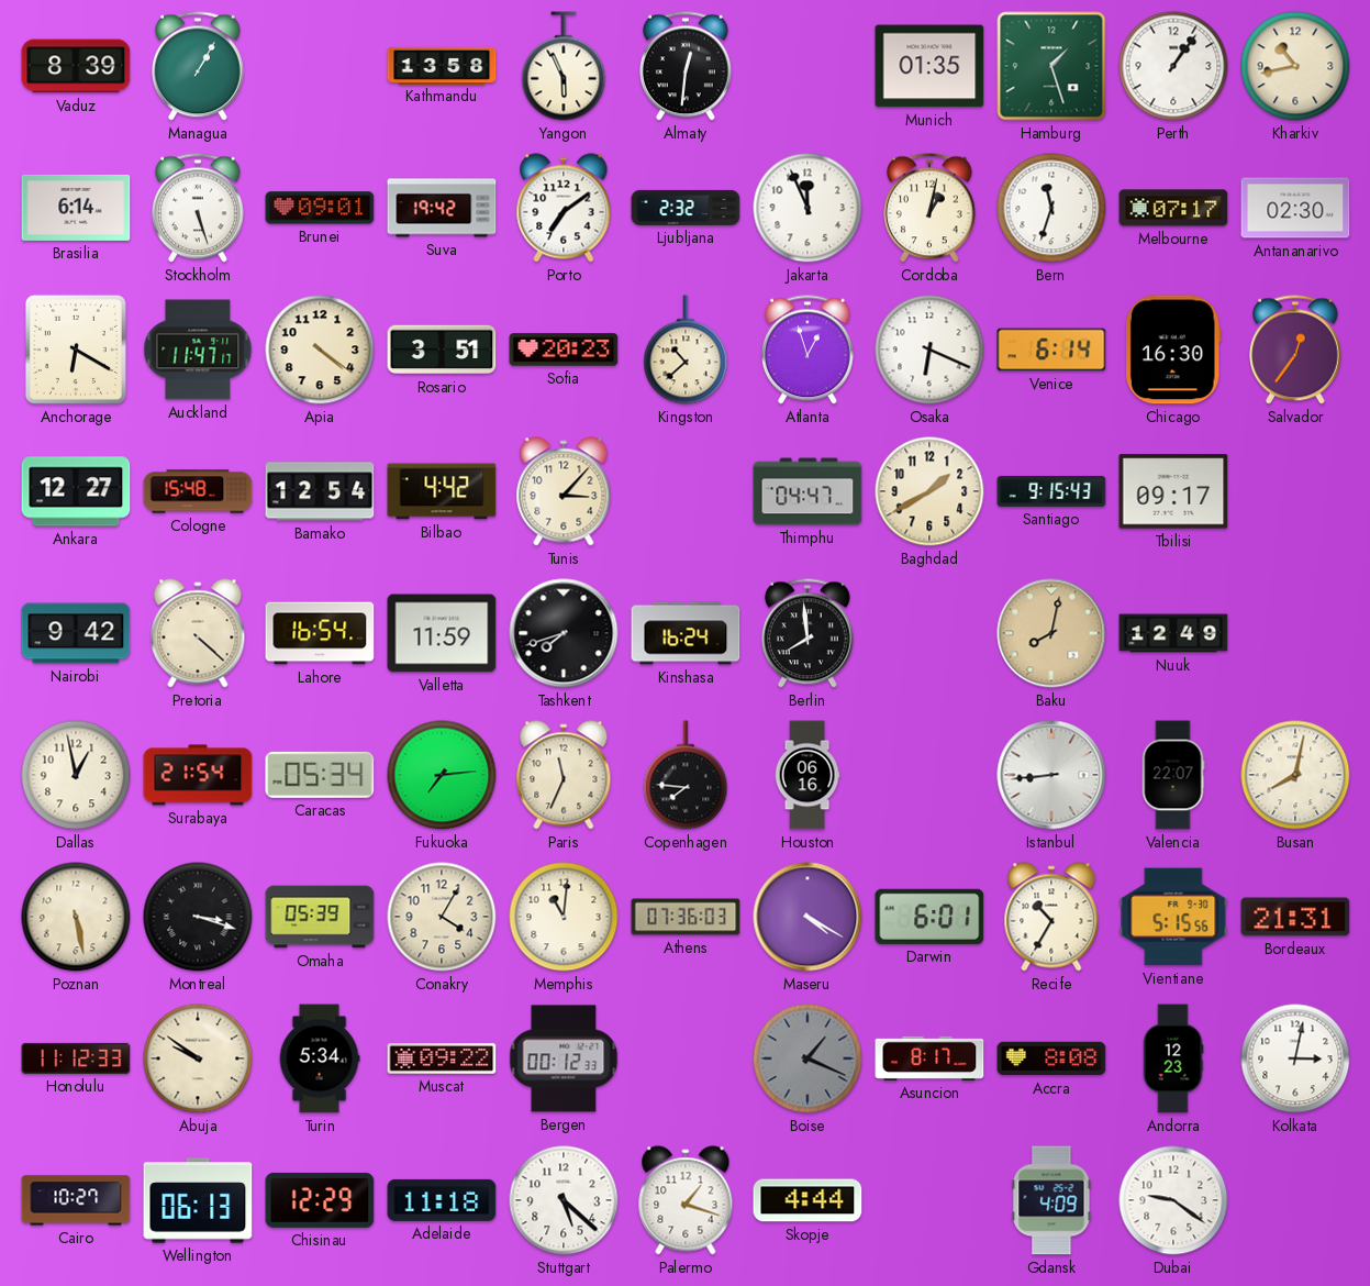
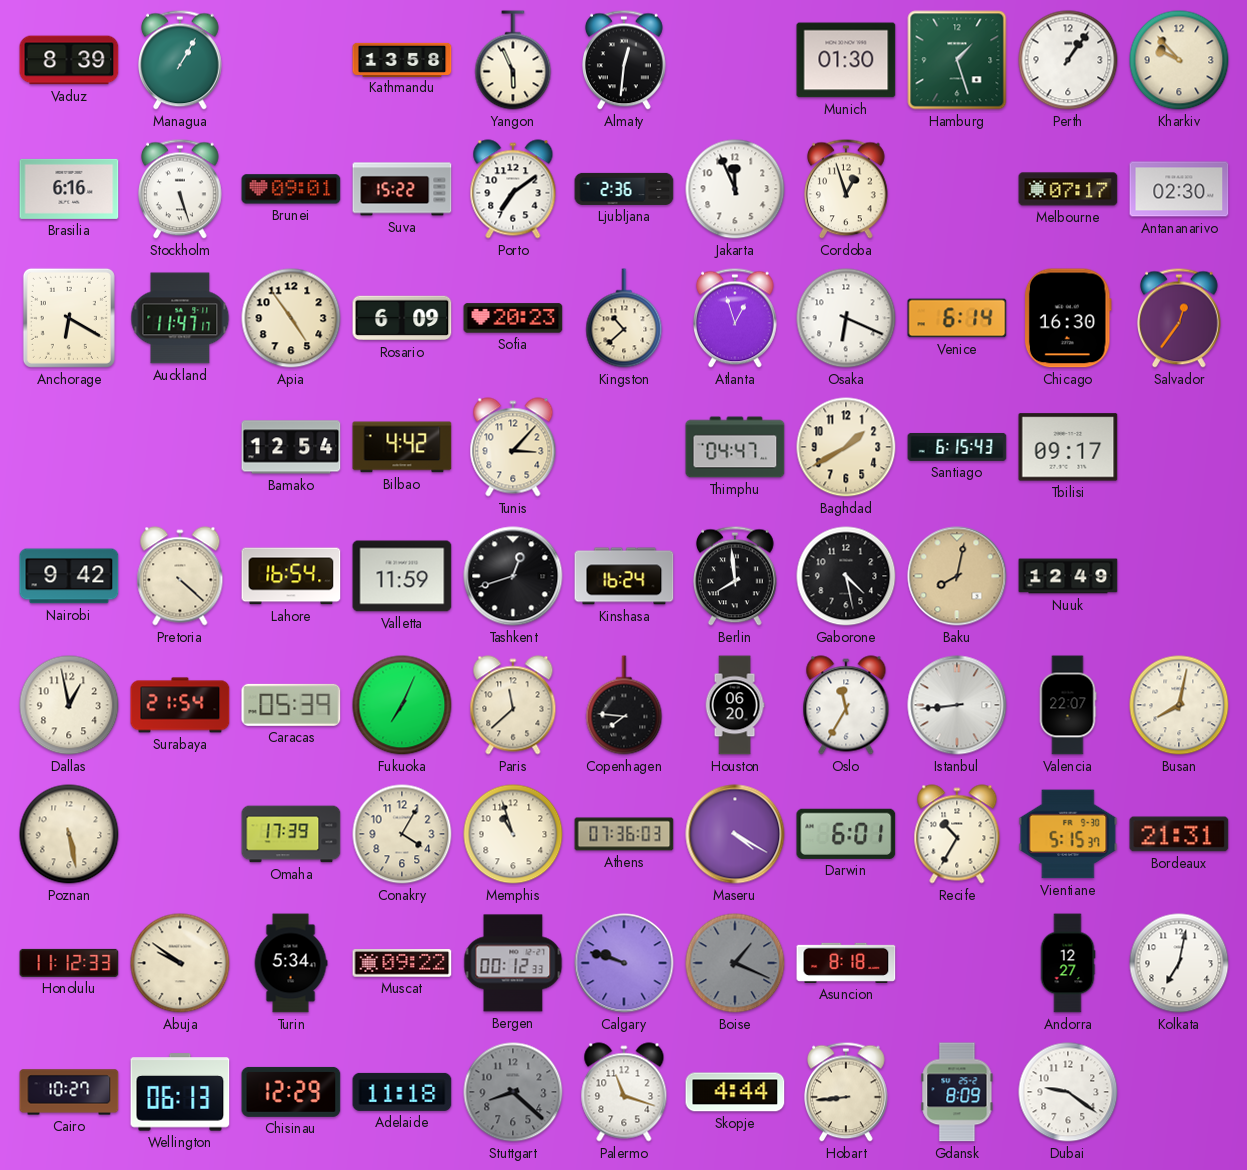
Munich: 01:35 -> 01:30
Kharkiv: 10:43 -> 9:53
Brasilia: 6:14 -> 6:16
Suva: 19:42 -> 15:22
Ljubljana: 2:32 -> 2:36
Cordoba: 1:02 -> 12:57
Bern: 11:33 -> none
Apia: 4:21 -> 4:54
Rosario: 3:51 -> 6:09
Ankara: 12:27 -> none
Cologne: 15:48 -> none
Santiago: 9:15 -> 6:15
Tashkent: 7:42 -> 12:42
Gaborone: none -> 4:28
Caracas: 05:34 -> 05:39
Fukuoka: 7:14 -> 7:04
Paris: 11:34 -> 11:38
Houston: 06:16 -> 06:20
Oslo: none -> 11:35
Montreal: 3:18 -> none
Omaha: 05:39 -> 17:39
Memphis: 11:01 -> 10:57
Vientiane: 5:15:56 -> 5:15:37
Calgary: none -> 9:48
Asuncion: 8:17 -> 8:18
Accra: 8:08 -> none
Andorra: 12:23 -> 12:27
Kolkata: 3:02 -> 7:02
Stuttgart: 5:22 -> 8:22
Stuttgart dial: white -> grey
Palermo: 1:18 -> 11:18
Hobart: none -> 8:44
Gdansk: 4:09 -> 8:09
